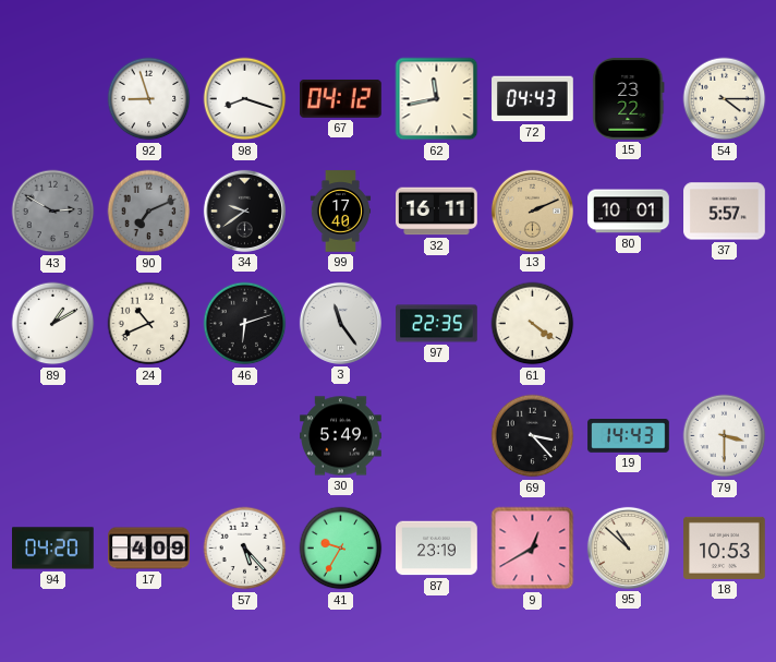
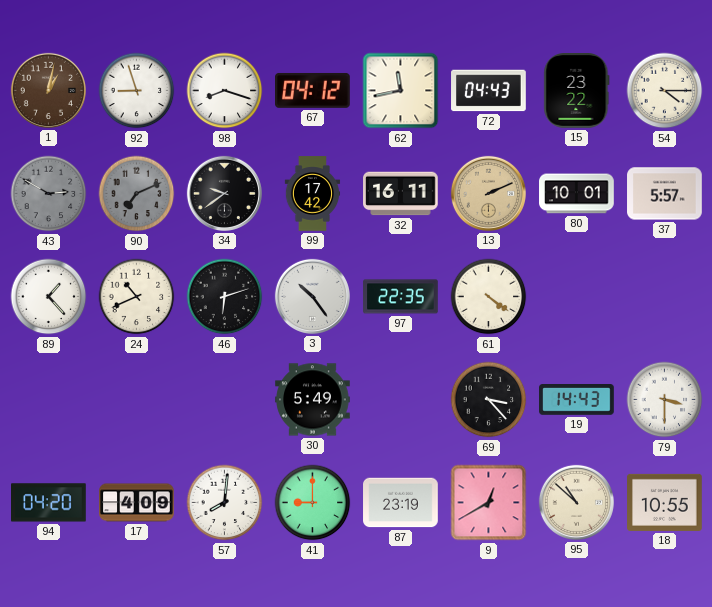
1: none -> 1:02
99: 17:40 -> 17:42
89: 1:10 -> 1:23
3: 11:24 -> 10:24
57: 5:23 -> 8:01
41: 9:35 -> 9:00
18: 10:53 -> 10:55
